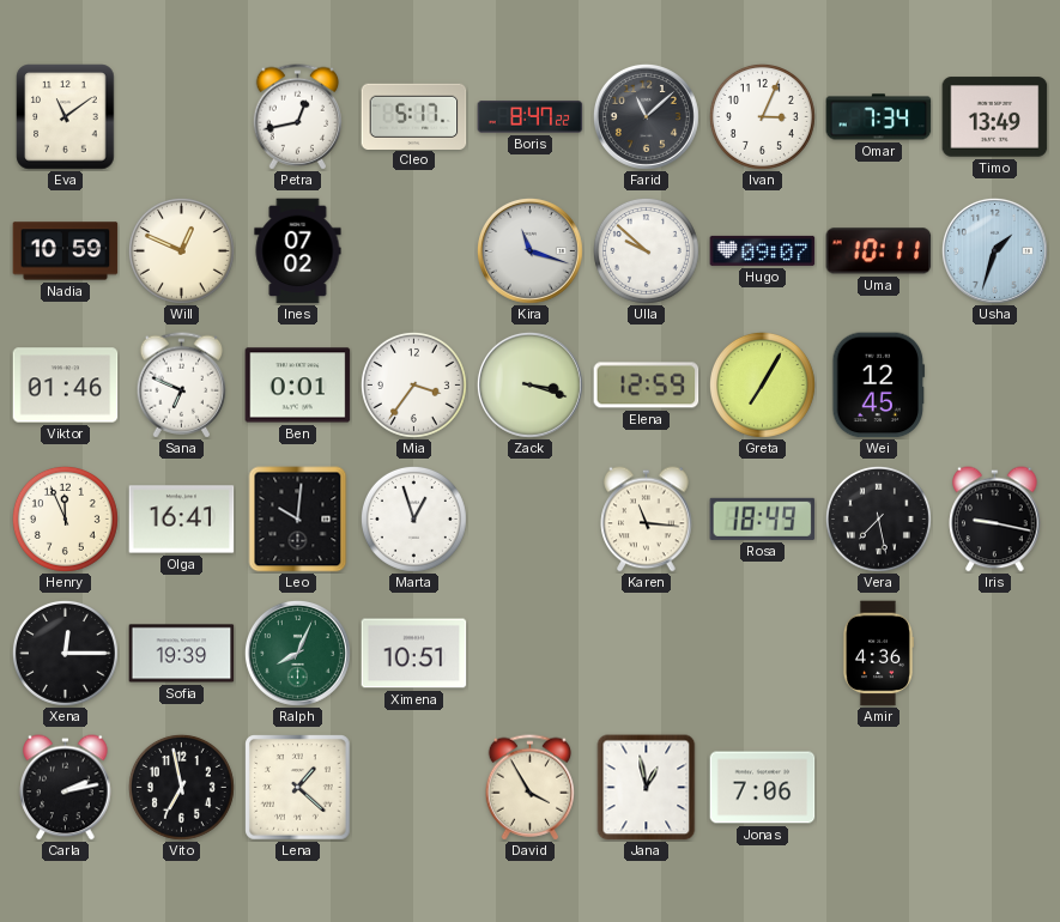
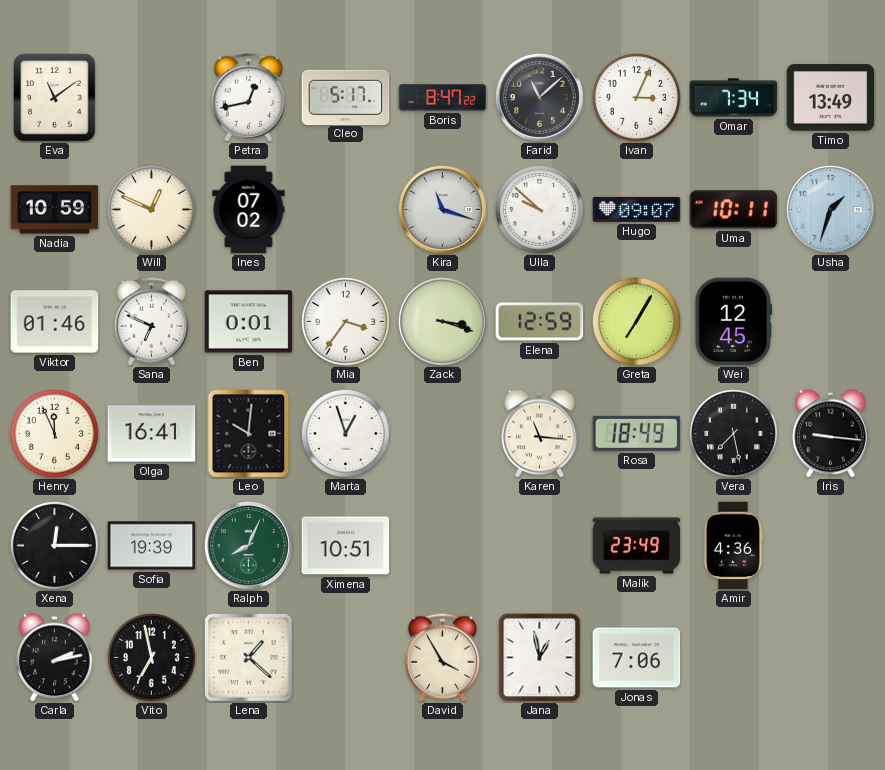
Iris: 9:17 -> 9:16
Malik: none -> 23:49
